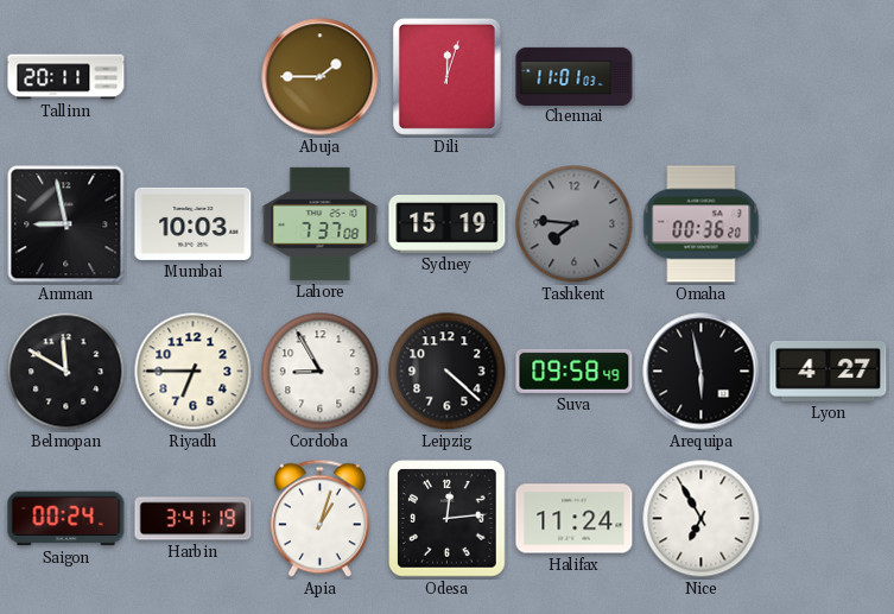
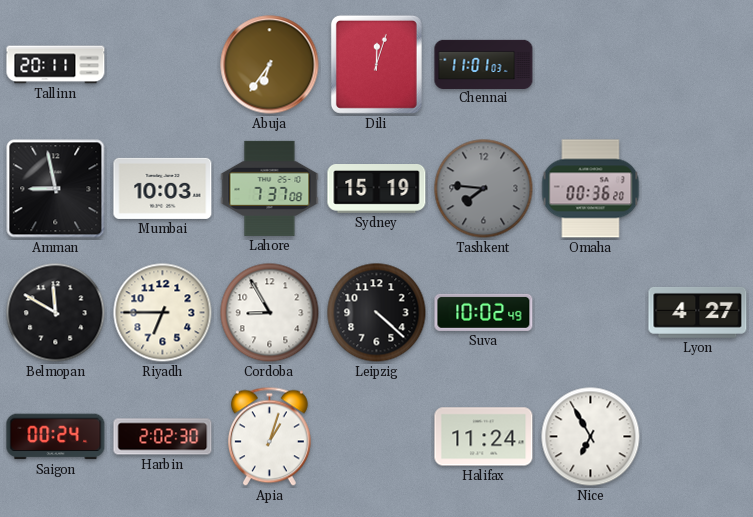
Abuja: 1:45 -> 6:36
Suva: 09:58 -> 10:02
Arequipa: 5:58 -> none
Harbin: 3:41 -> 2:02
Odesa: 12:14 -> none
